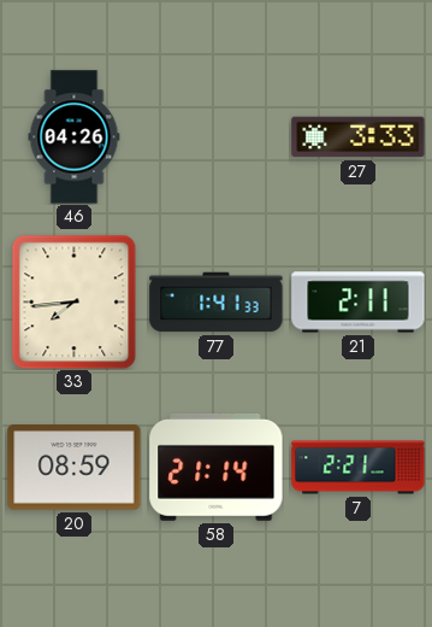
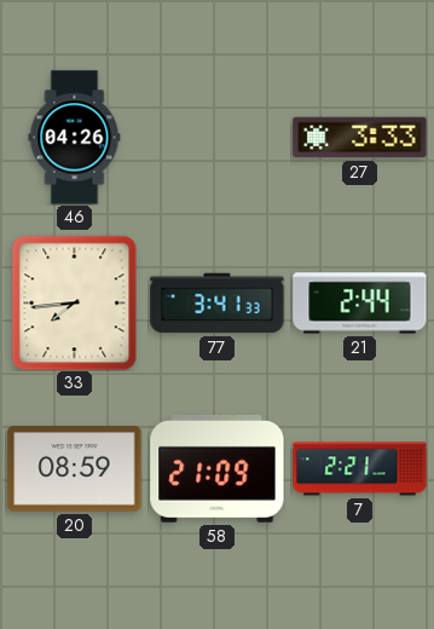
77: 1:41 -> 3:41
21: 2:11 -> 2:44
58: 21:14 -> 21:09
